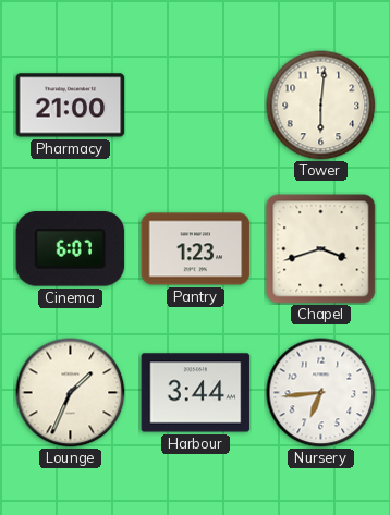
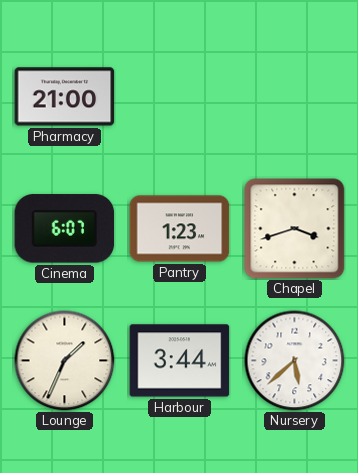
Tower: 6:01 -> none
Nursery: 6:44 -> 5:38
